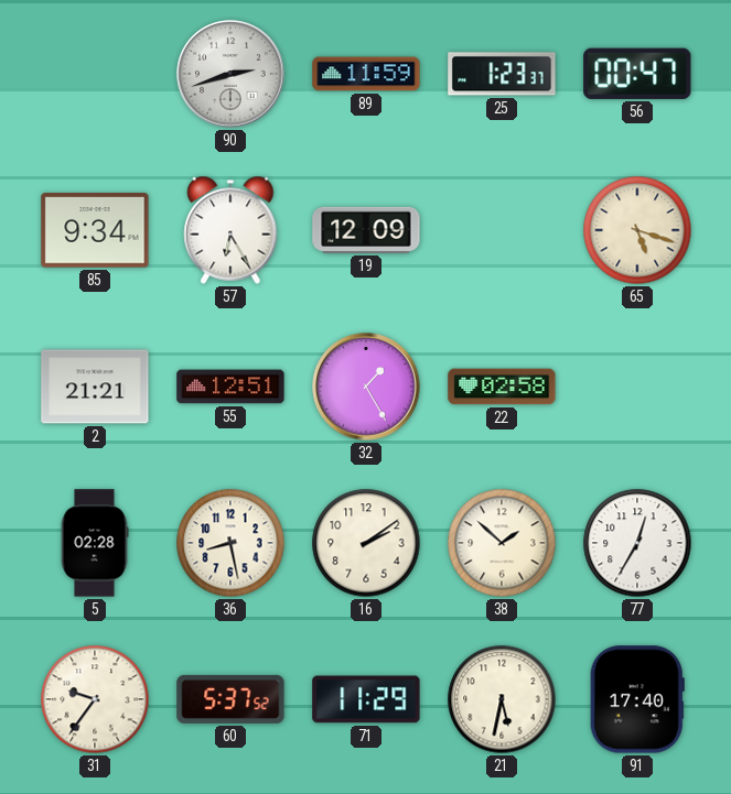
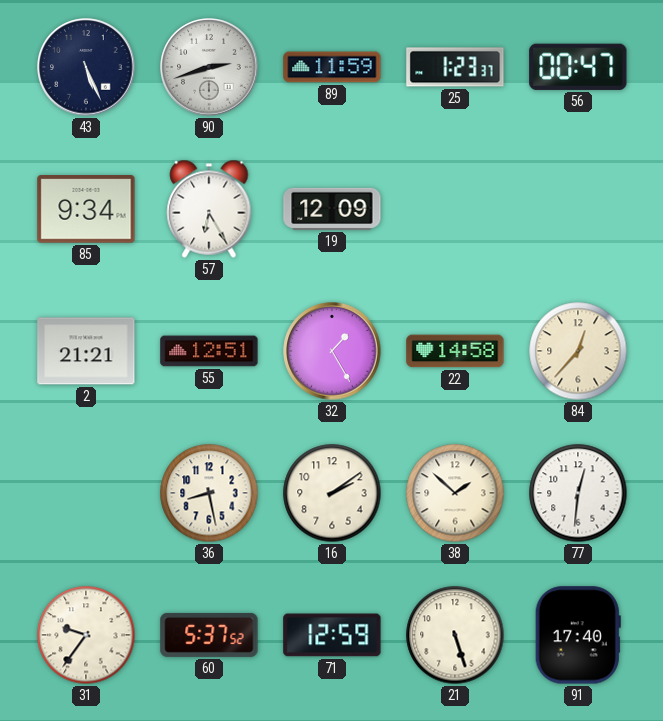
43: none -> 5:26
65: 5:18 -> none
22: 02:58 -> 14:58
84: none -> 12:37
5: 02:28 -> none
77: 12:35 -> 12:31
71: 11:29 -> 12:59
21: 5:32 -> 5:27
